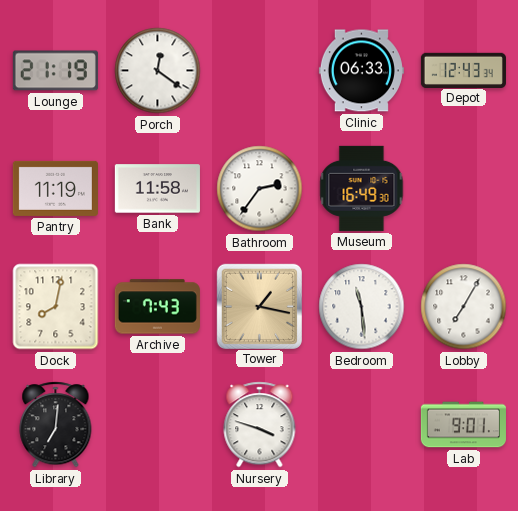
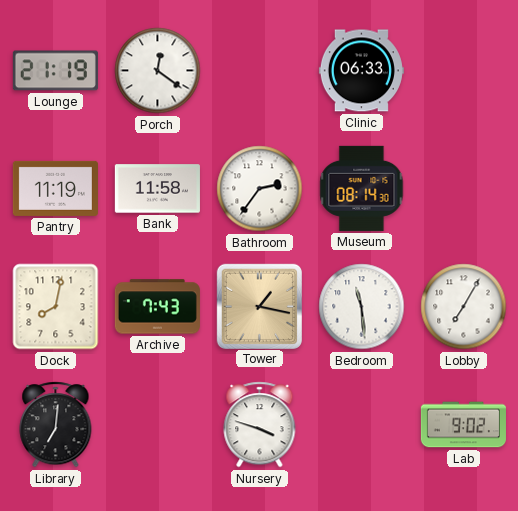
Depot: 12:43 -> none
Museum: 16:49 -> 08:14
Lab: 9:01 -> 9:02
